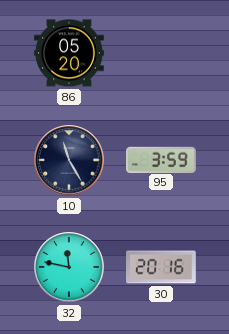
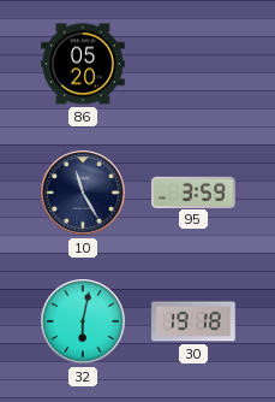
32: 11:47 -> 6:02
30: 20:16 -> 19:18
